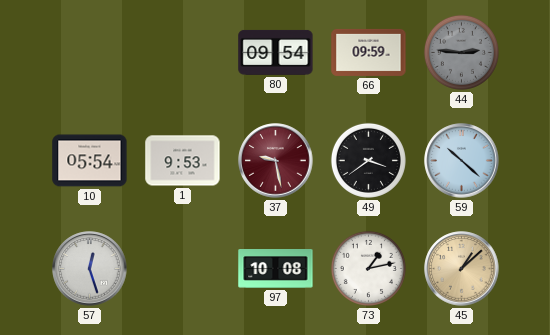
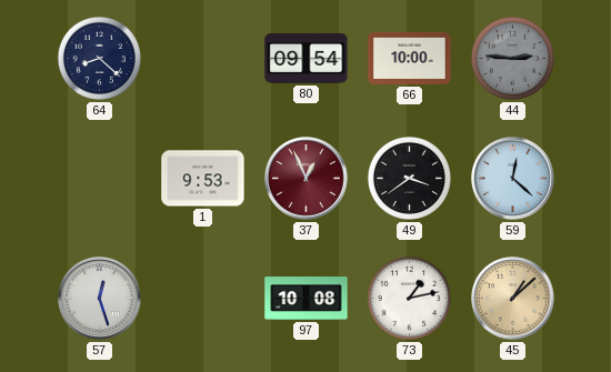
64: none -> 8:22
66: 09:59 -> 10:00
10: 05:54 -> none
37: 9:28 -> 12:56
59: 10:22 -> 12:22
